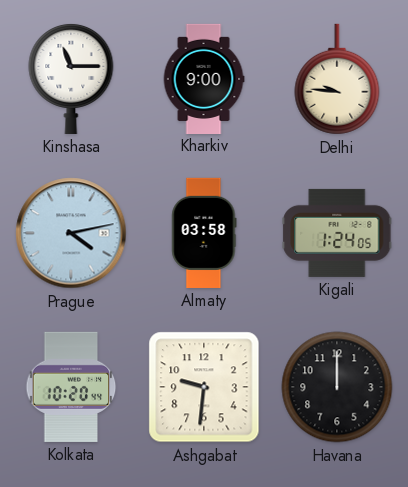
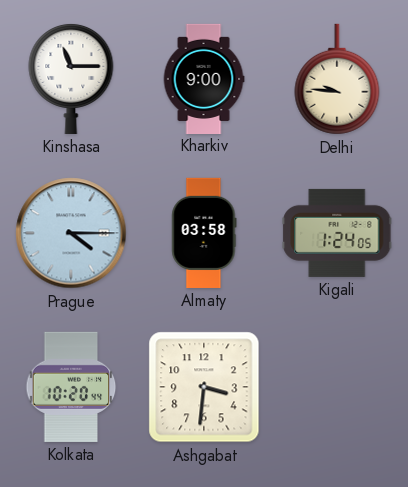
Prague: 4:13 -> 4:15
Ashgabat: 9:31 -> 3:31
Havana: 12:00 -> none
